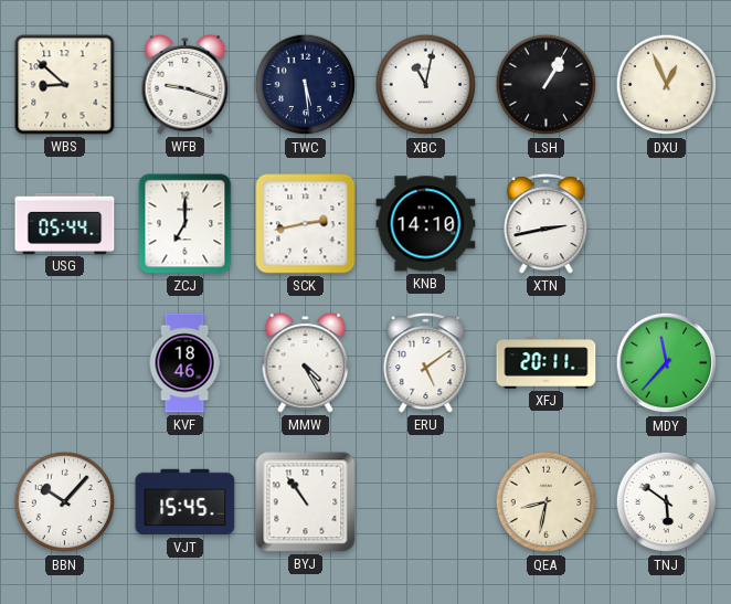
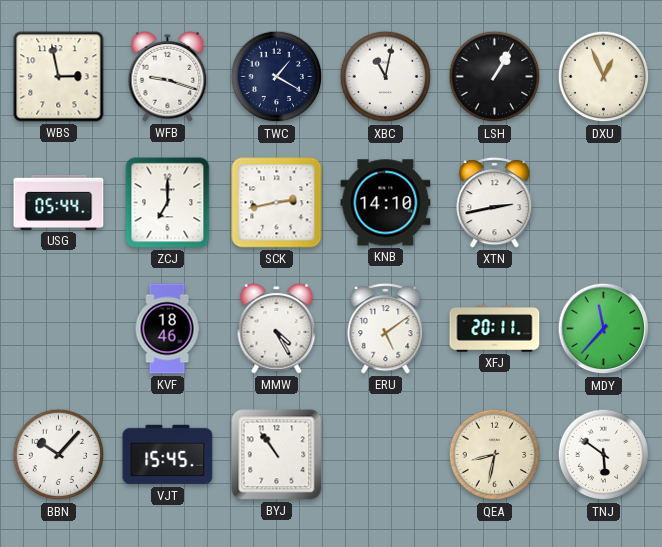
WBS: 8:52 -> 2:58
TWC: 5:29 -> 1:20
